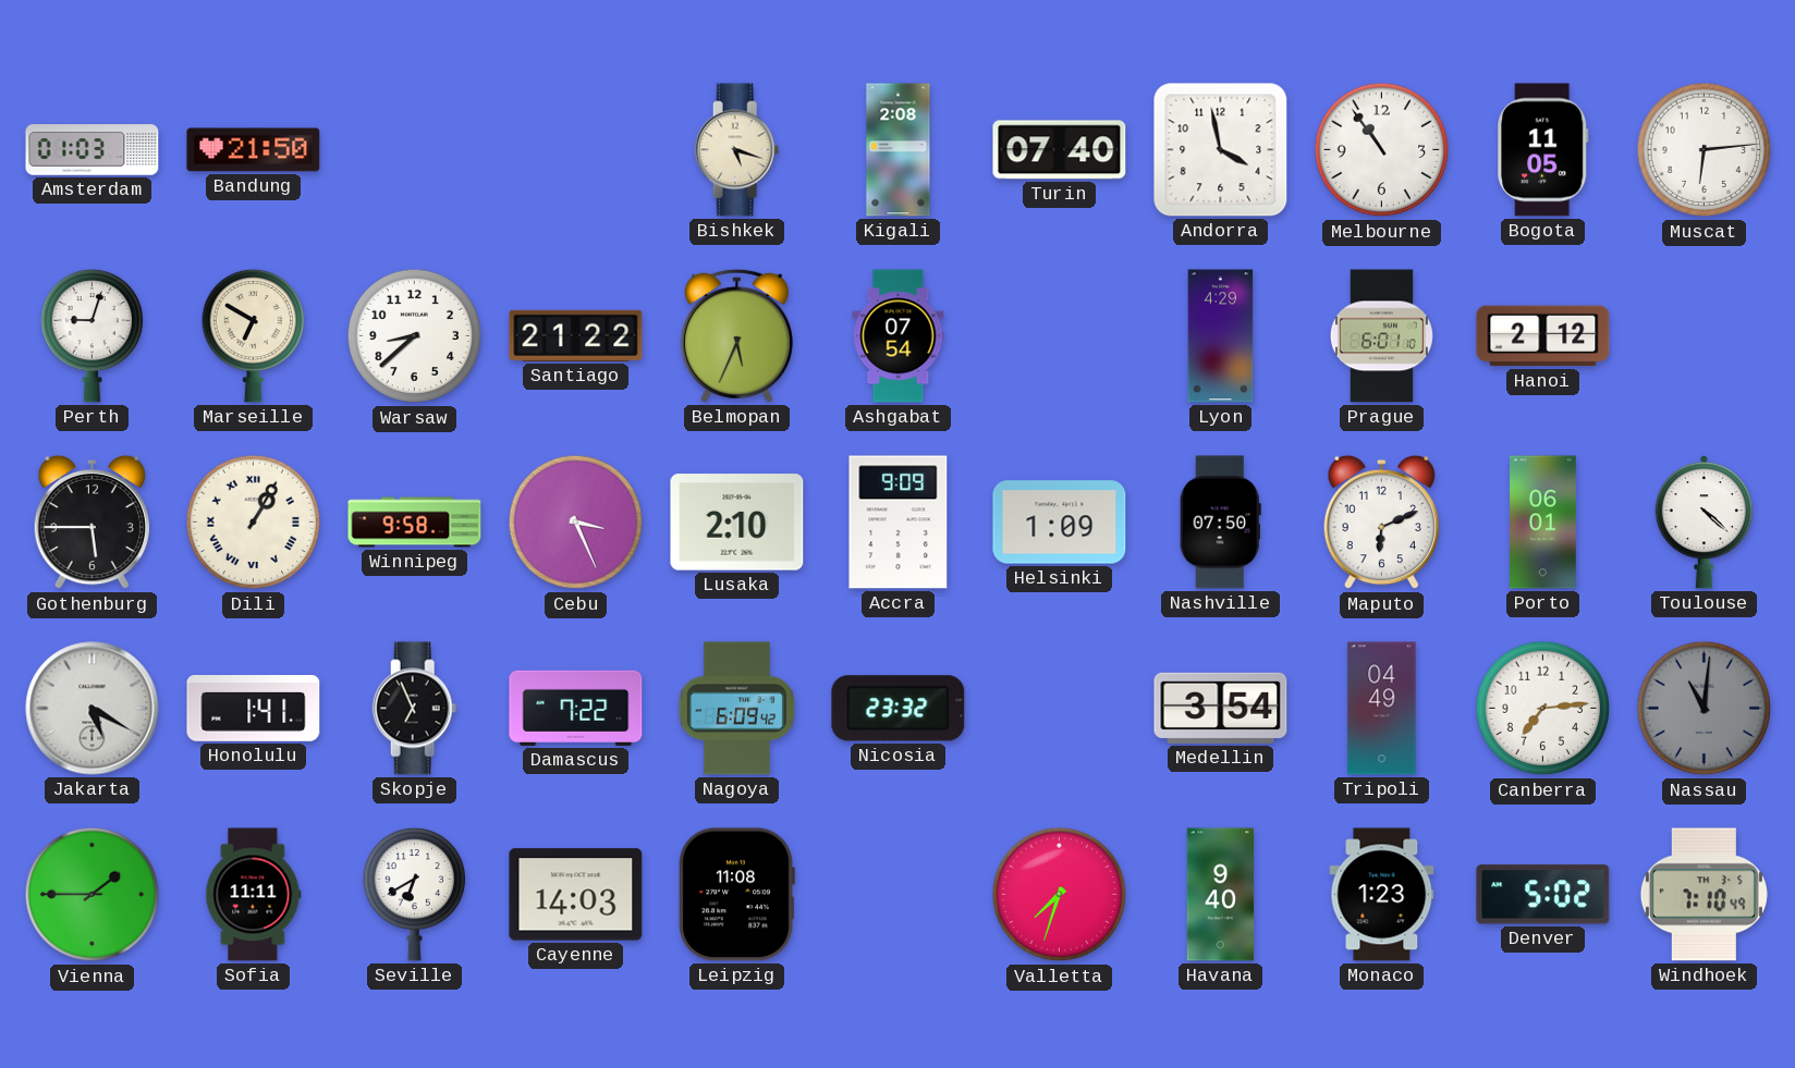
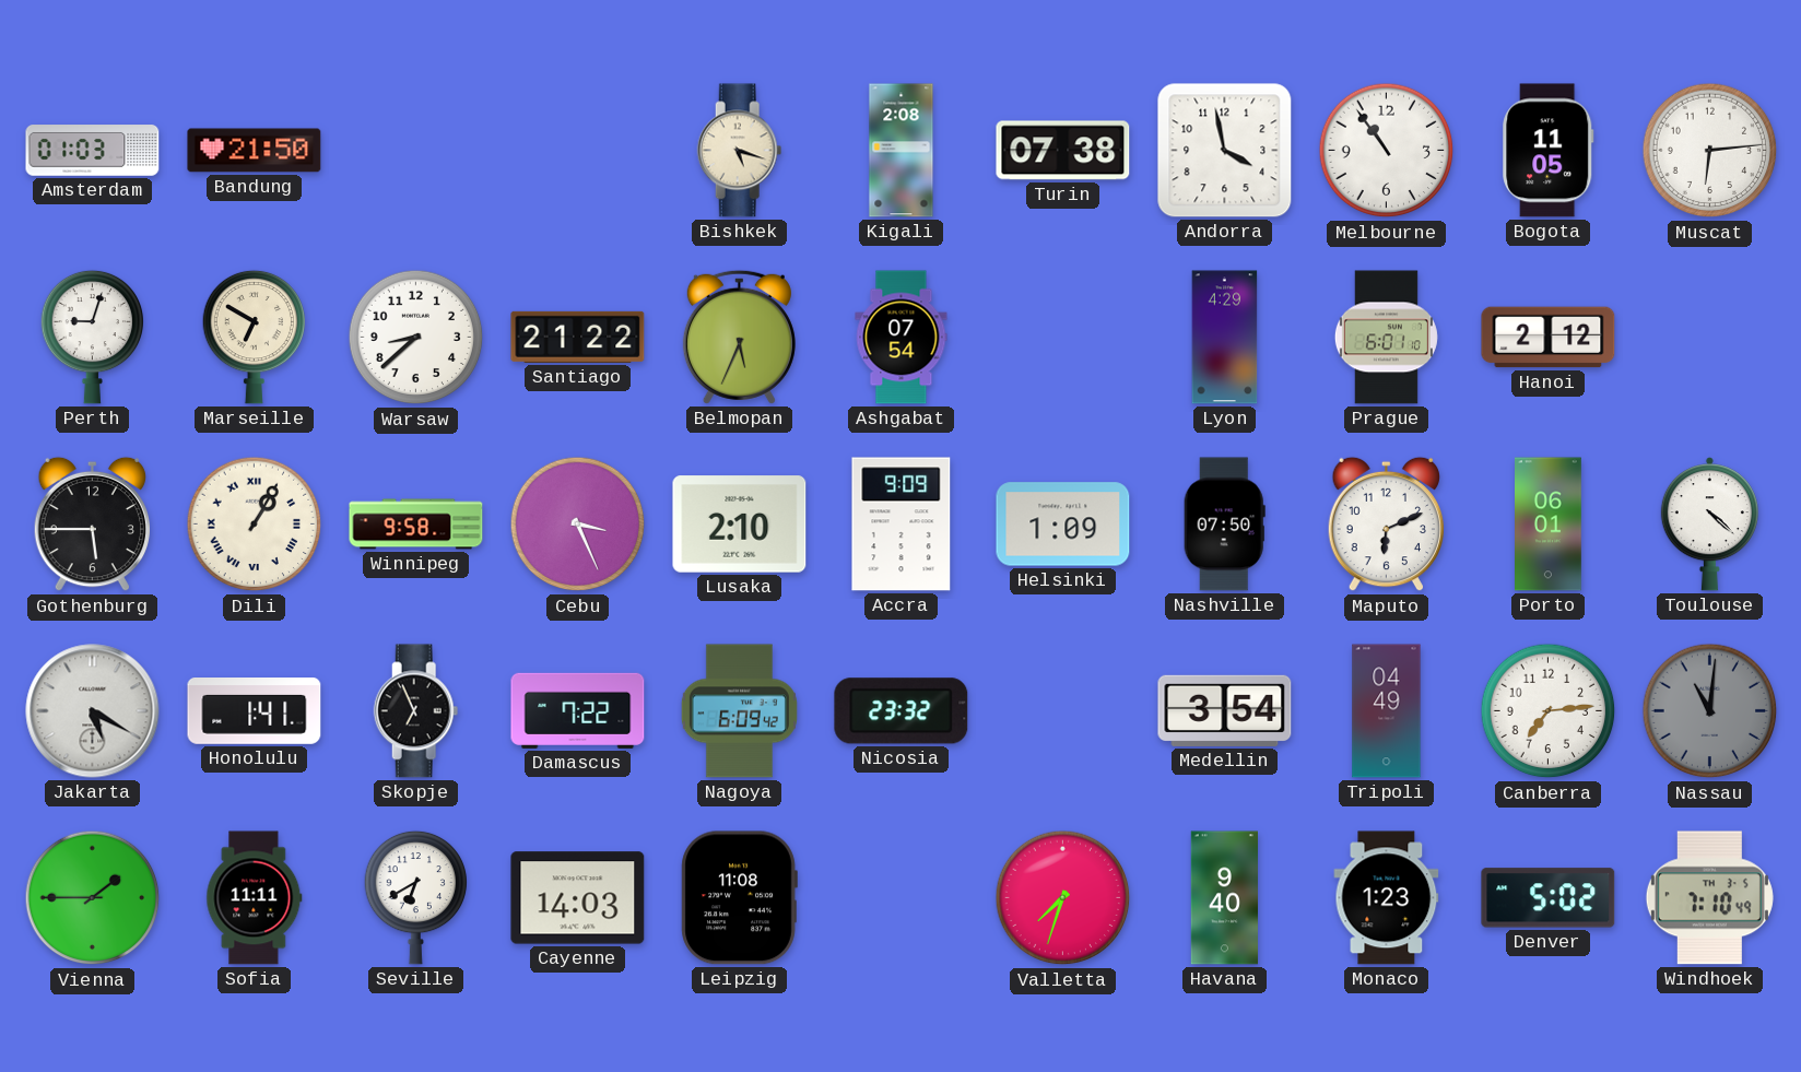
Turin: 07:40 -> 07:38
